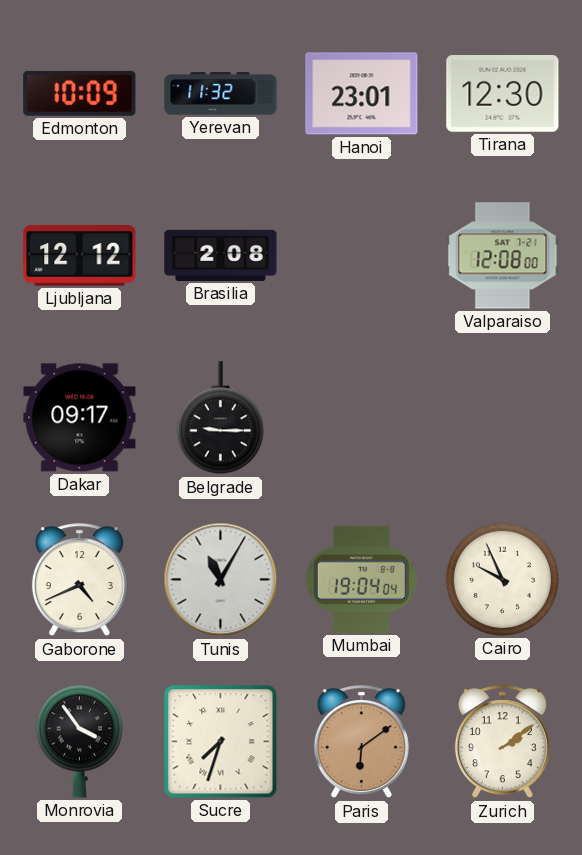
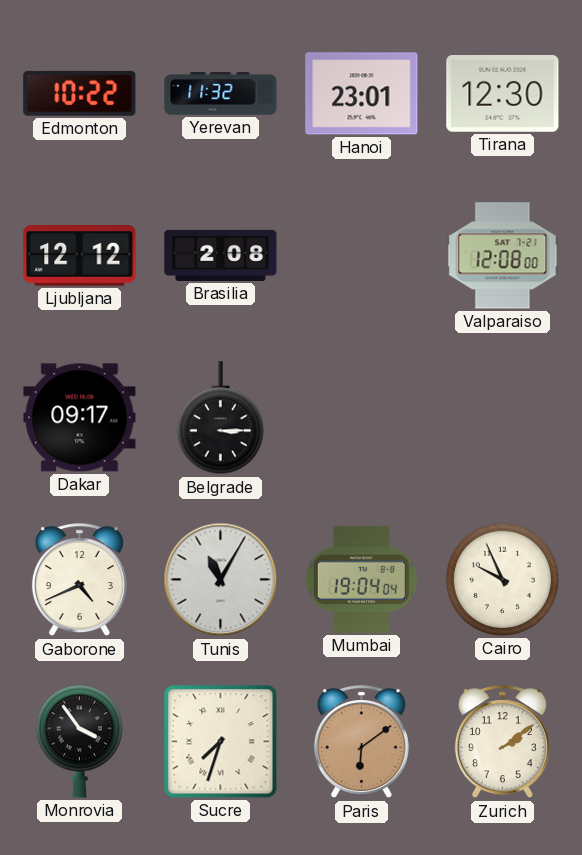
Edmonton: 10:09 -> 10:22
Belgrade: 9:15 -> 3:15
